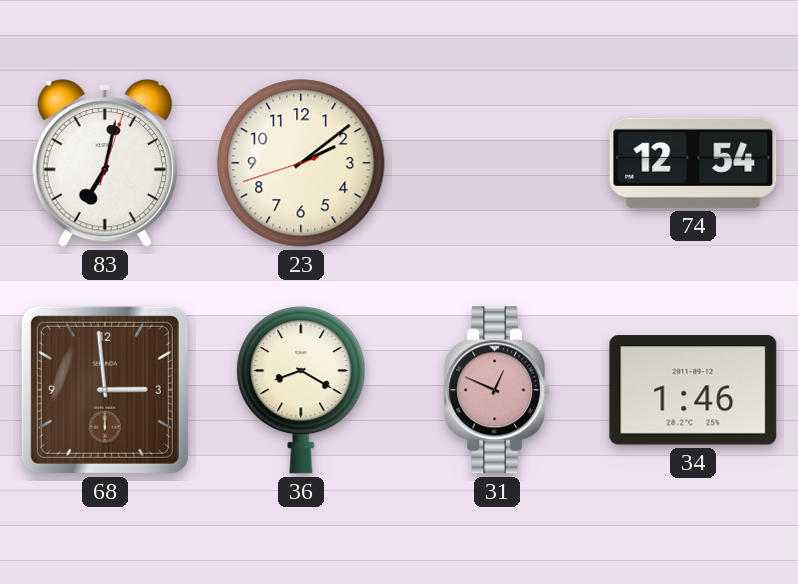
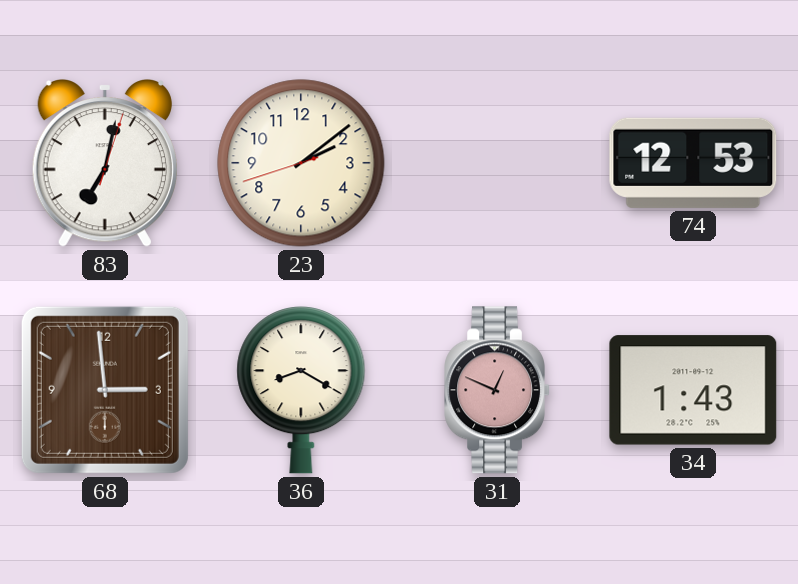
74: 12:54 -> 12:53
34: 1:46 -> 1:43
